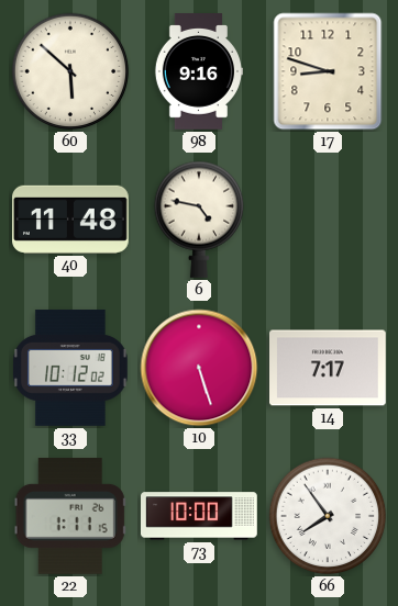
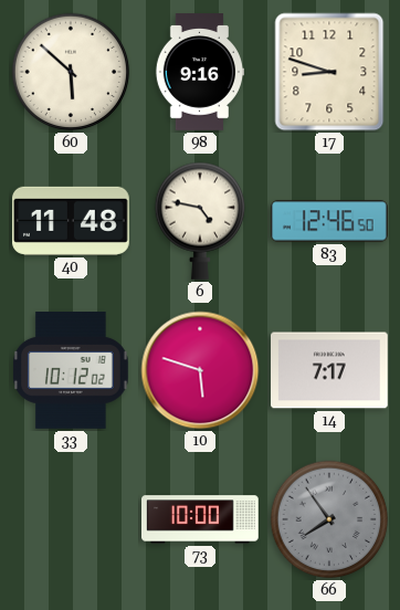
83: none -> 12:46
10: 5:27 -> 5:48
22: 1:11 -> none
66 dial: white -> grey
